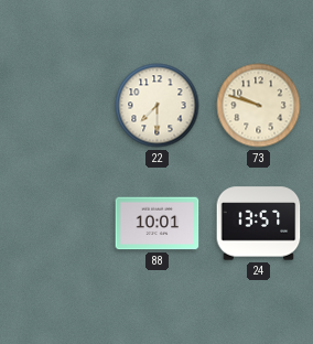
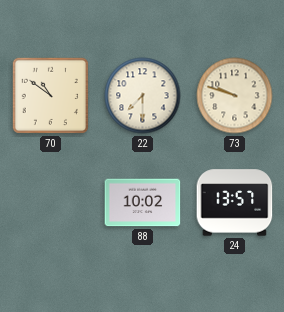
70: none -> 10:51
88: 10:01 -> 10:02
